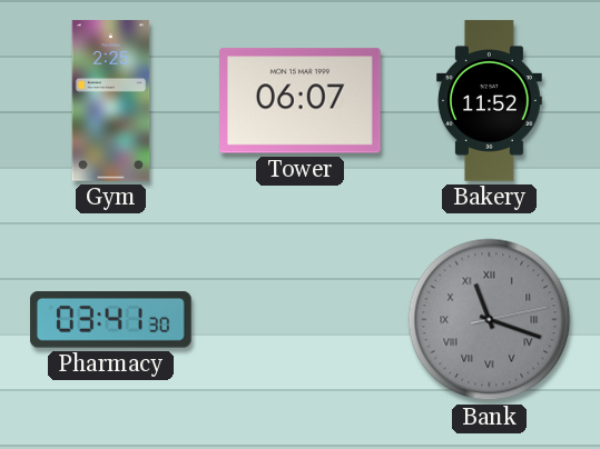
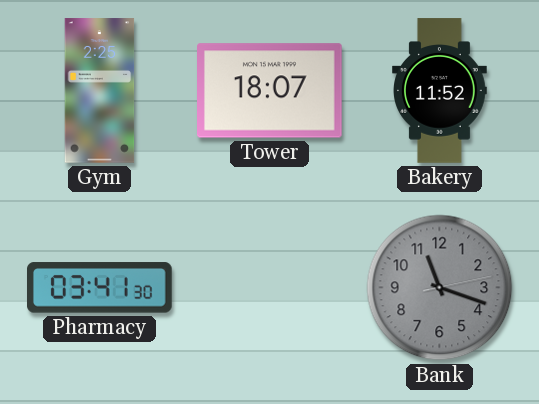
Tower: 06:07 -> 18:07
Bank numerals: Roman -> Arabic
